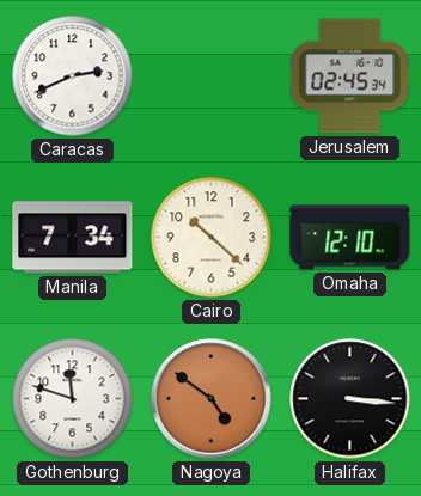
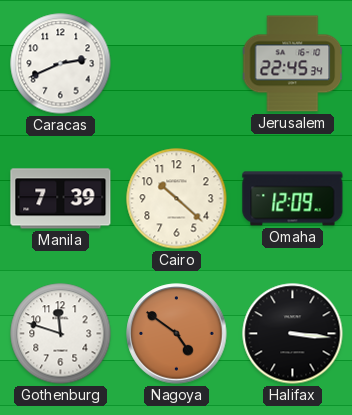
Jerusalem: 02:45 -> 22:45
Manila: 7:34 -> 7:39
Omaha: 12:10 -> 12:09
